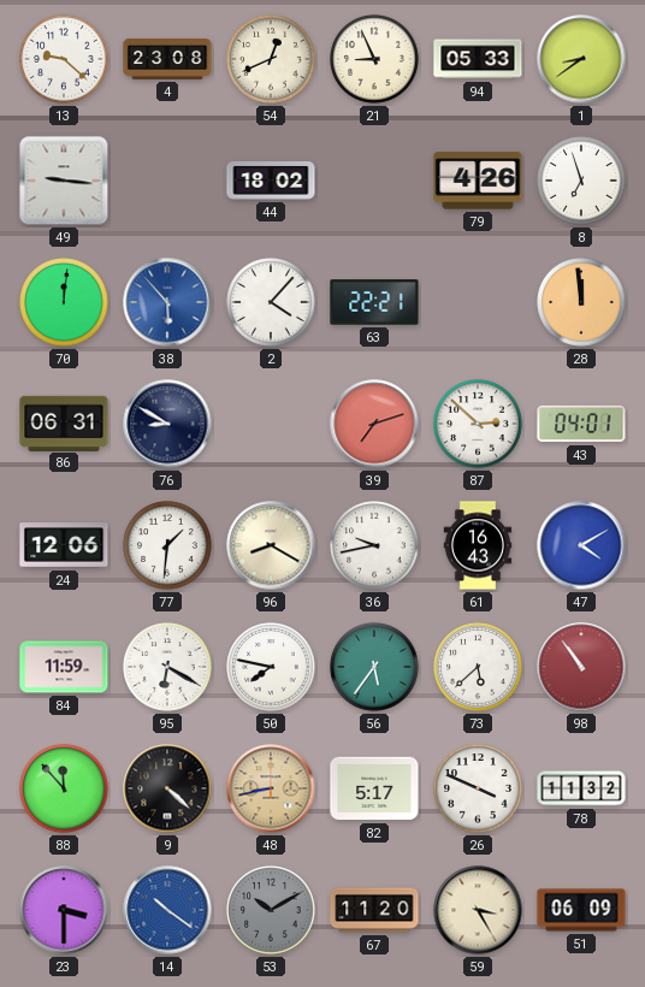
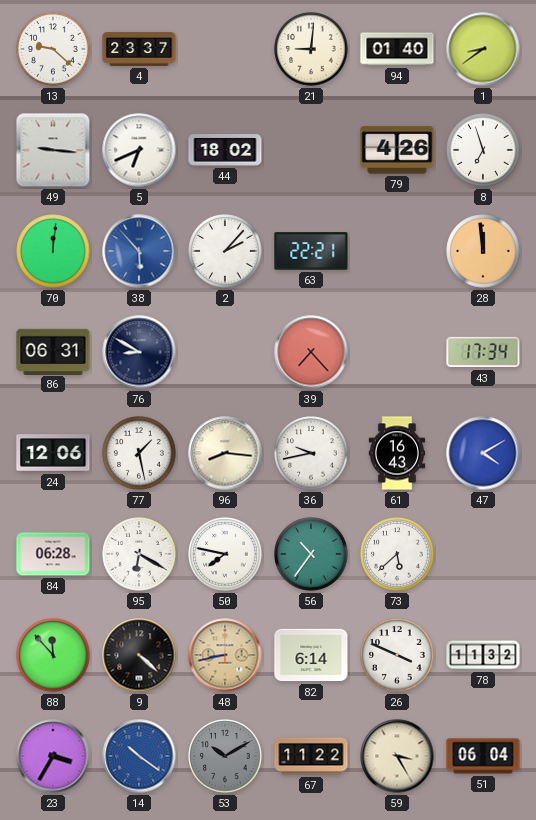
4: 23:08 -> 23:37
54: 12:41 -> none
21: 8:56 -> 9:01
94: 05:33 -> 01:40
5: none -> 6:41
2: 4:07 -> 2:07
39: 7:12 -> 7:23
87: 2:52 -> none
43: 04:01 -> 17:34
77: 1:31 -> 1:28
96: 8:20 -> 8:16
84: 11:59 -> 06:28
56: 5:36 -> 10:36
98: 10:54 -> none
82: 5:17 -> 6:14
23: 3:30 -> 3:35
67: 11:20 -> 11:22
51: 06:09 -> 06:04
